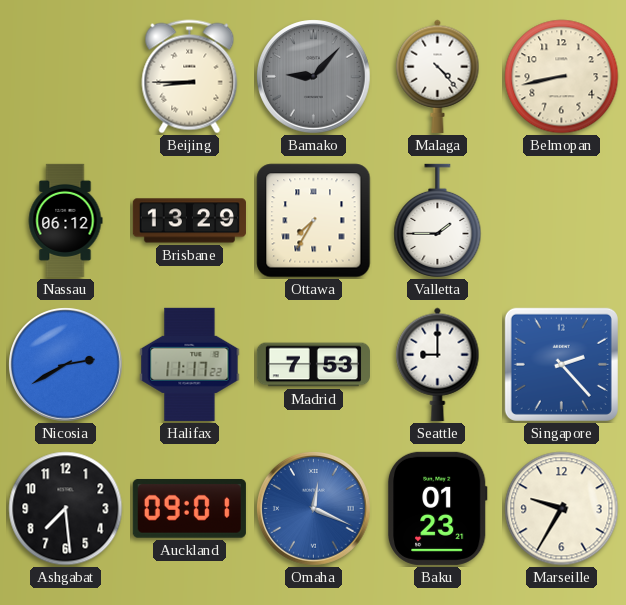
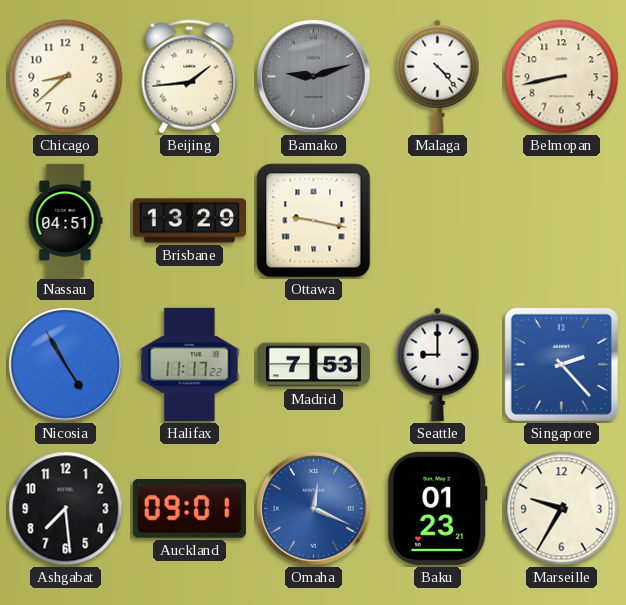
Chicago: none -> 8:38
Beijing: 8:45 -> 1:44
Bamako: 9:07 -> 9:12
Nassau: 06:12 -> 04:51
Ottawa: 7:35 -> 9:17
Valletta: 1:45 -> none
Nicosia: 2:40 -> 4:55
